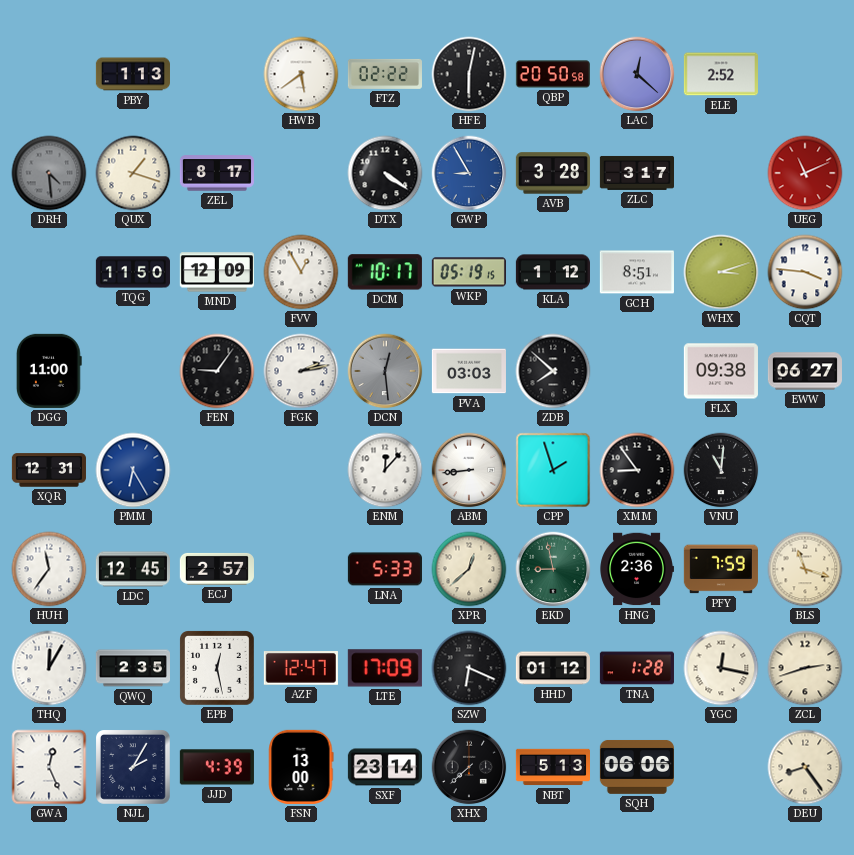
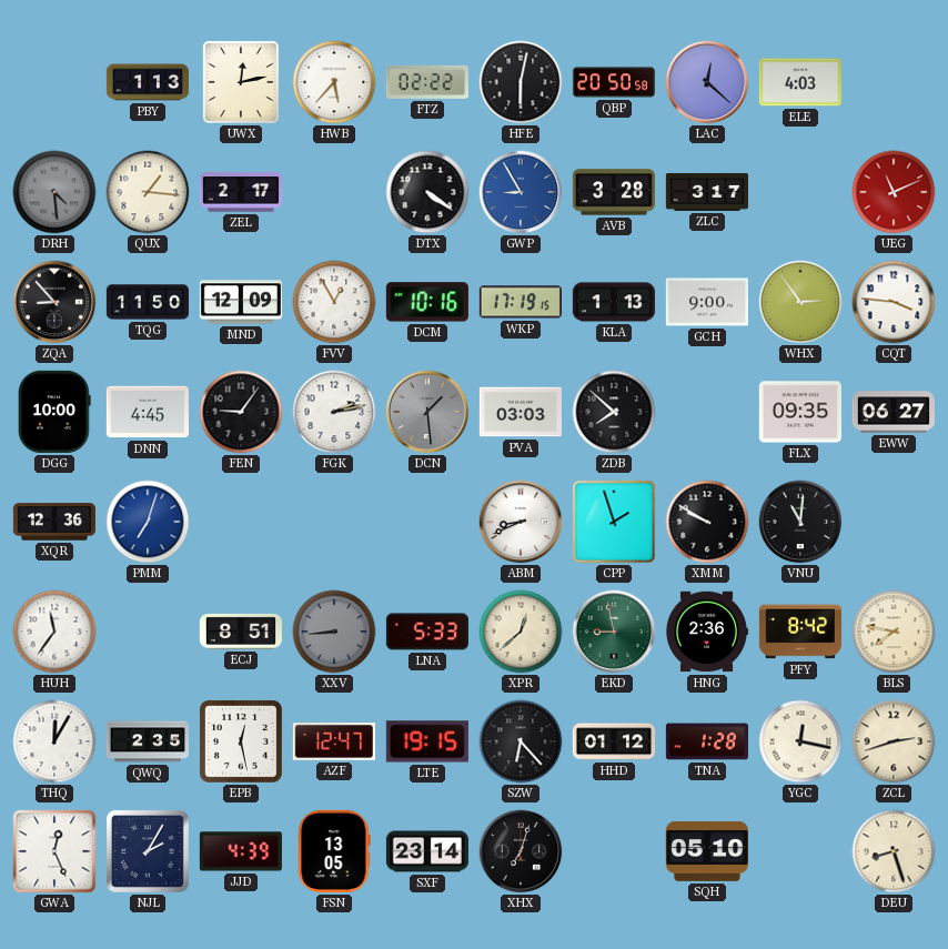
UWX: none -> 12:13
HWB: 5:39 -> 5:37
ELE: 2:52 -> 4:03
QUX: 1:18 -> 1:16
ZEL: 8:17 -> 2:17
ZQA: none -> 8:53
DCM: 10:17 -> 10:16
WKP: 05:19 -> 17:19
KLA: 1:12 -> 1:13
GCH: 8:51 -> 9:00
WHX: 3:12 -> 2:54
DGG: 11:00 -> 10:00
DNN: none -> 4:45
DCN: 12:29 -> 1:29
FLX: 09:38 -> 09:35
XQR: 12:31 -> 12:36
PMM: 6:25 -> 7:03
ENM: 12:07 -> none
ABM: 8:44 -> 8:41
XMM: 8:54 -> 9:50
LDC: 12:45 -> none
ECJ: 2:57 -> 8:51
XXV: none -> 8:44
PFY: 7:59 -> 8:42
BLS: 11:18 -> 7:47
LTE: 17:09 -> 19:15
SZW: 6:19 -> 6:23
FSN: 13:00 -> 13:05
XHX: 7:38 -> 7:03
NBT: 5:13 -> none
SQH: 06:06 -> 05:10
DEU: 8:24 -> 8:27
